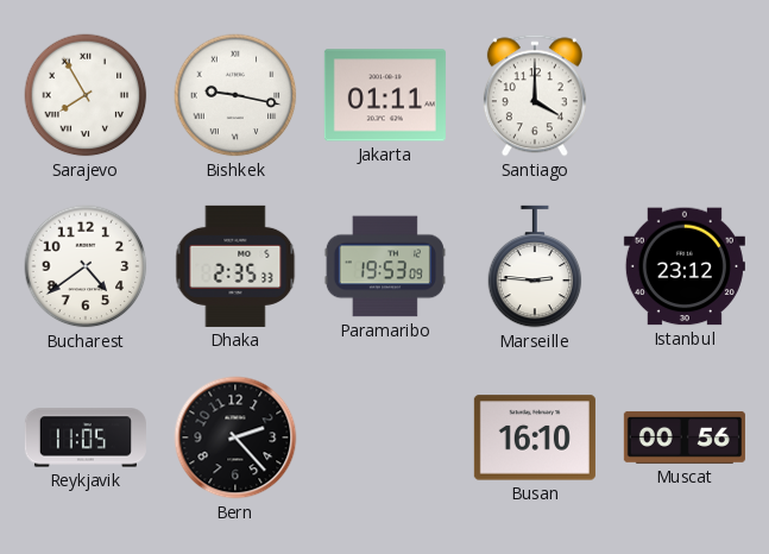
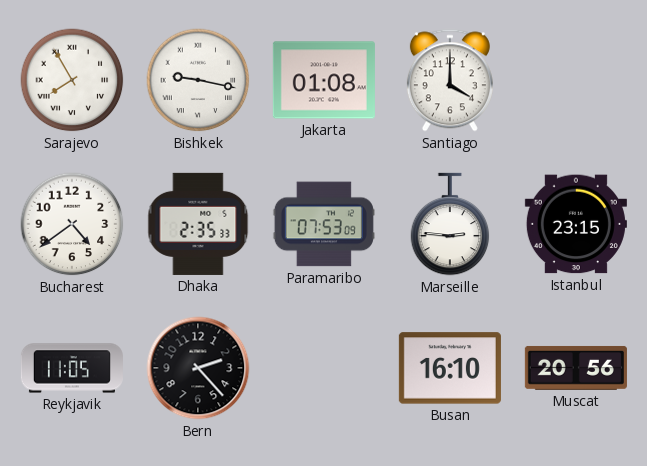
Jakarta: 01:11 -> 01:08
Paramaribo: 19:53 -> 07:53
Istanbul: 23:12 -> 23:15
Muscat: 00:56 -> 20:56
